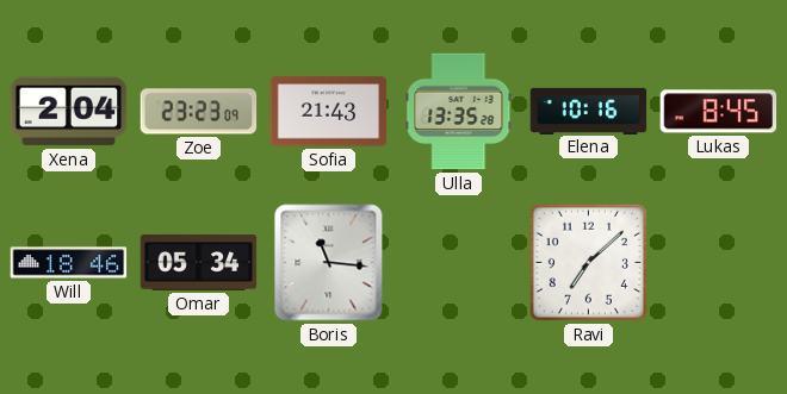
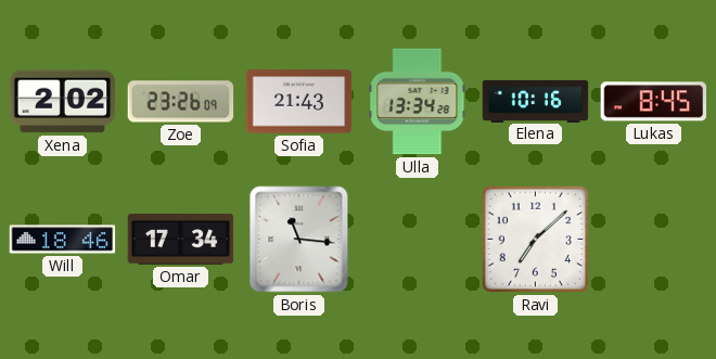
Xena: 2:04 -> 2:02
Zoe: 23:23 -> 23:26
Ulla: 13:35 -> 13:34
Omar: 05:34 -> 17:34
